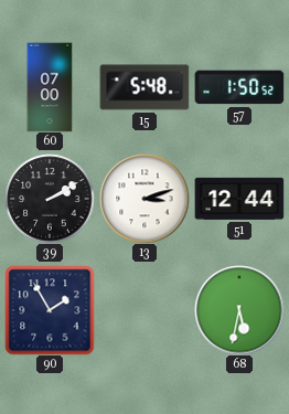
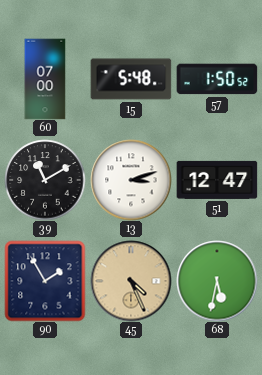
39: 2:10 -> 11:10
51: 12:44 -> 12:47
45: none -> 4:26
